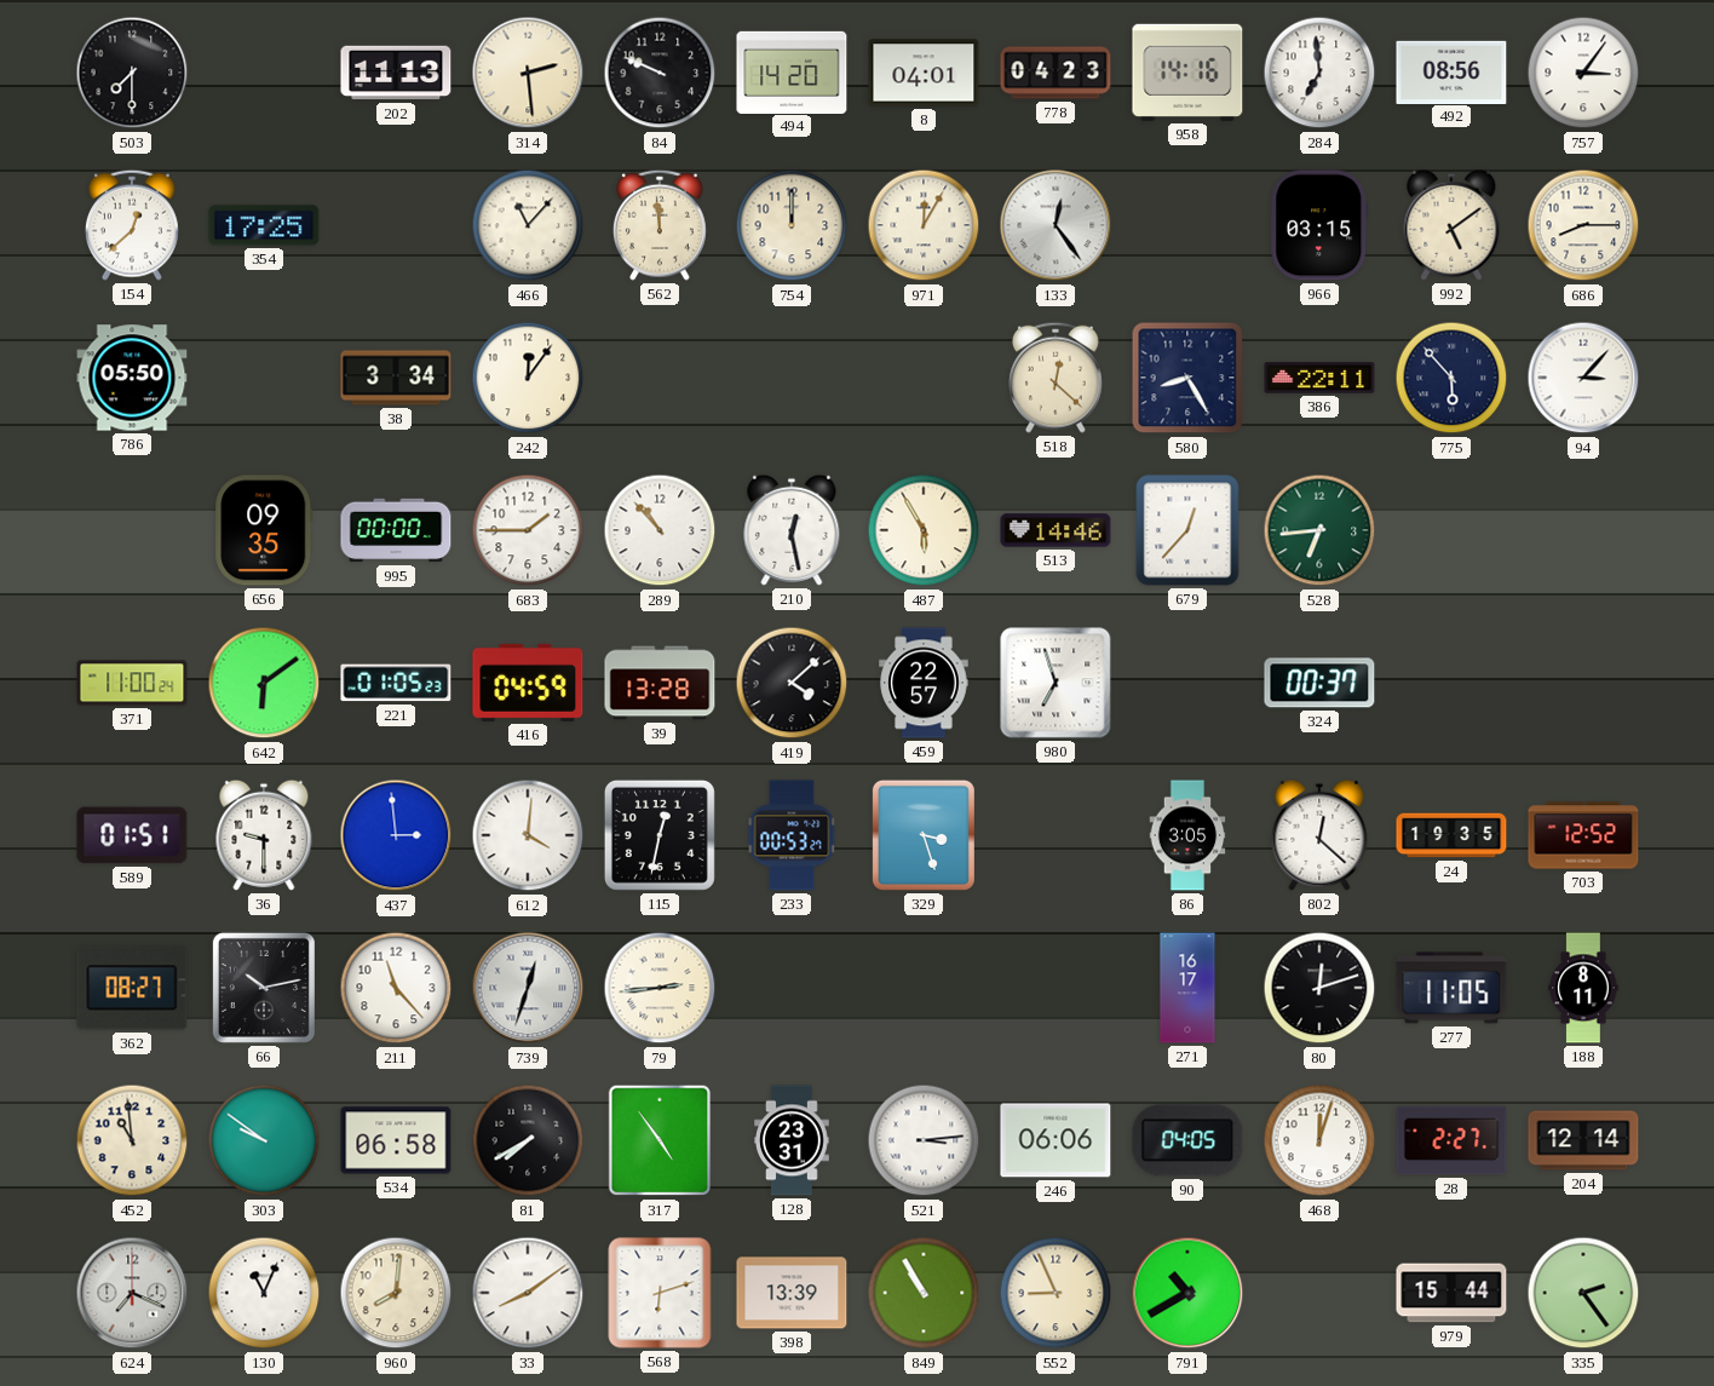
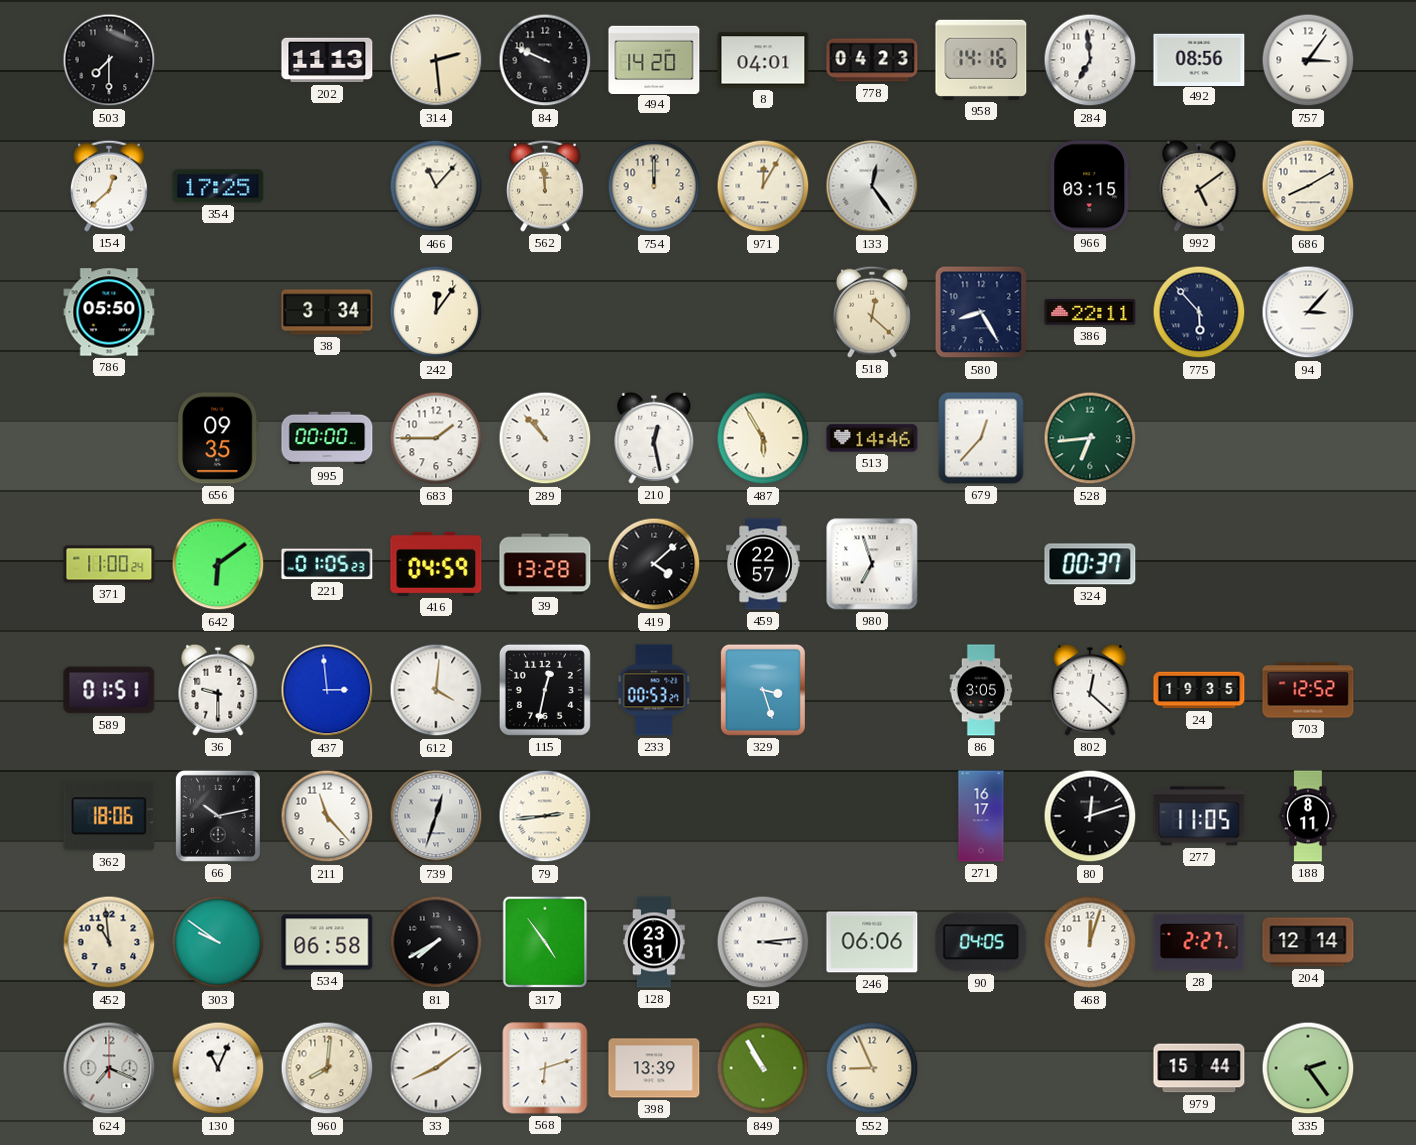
686: 8:15 -> 8:10
362: 08:27 -> 18:06
791: 10:40 -> none
